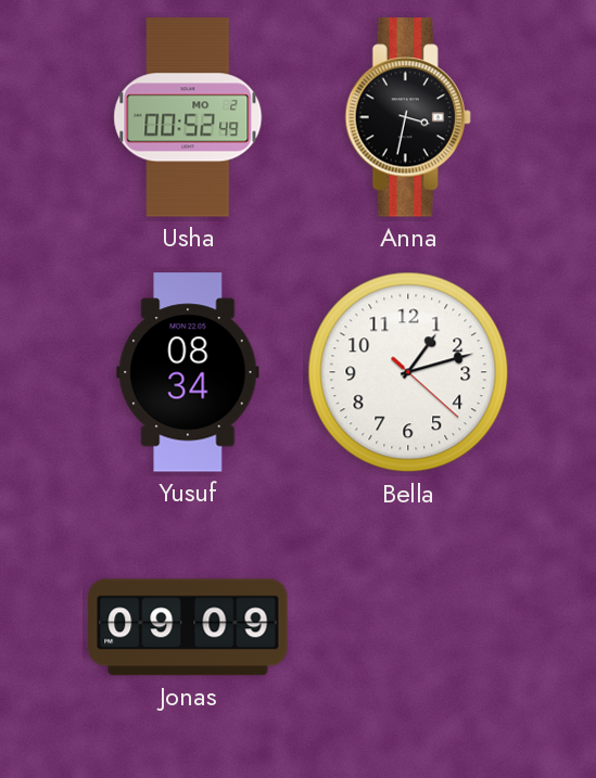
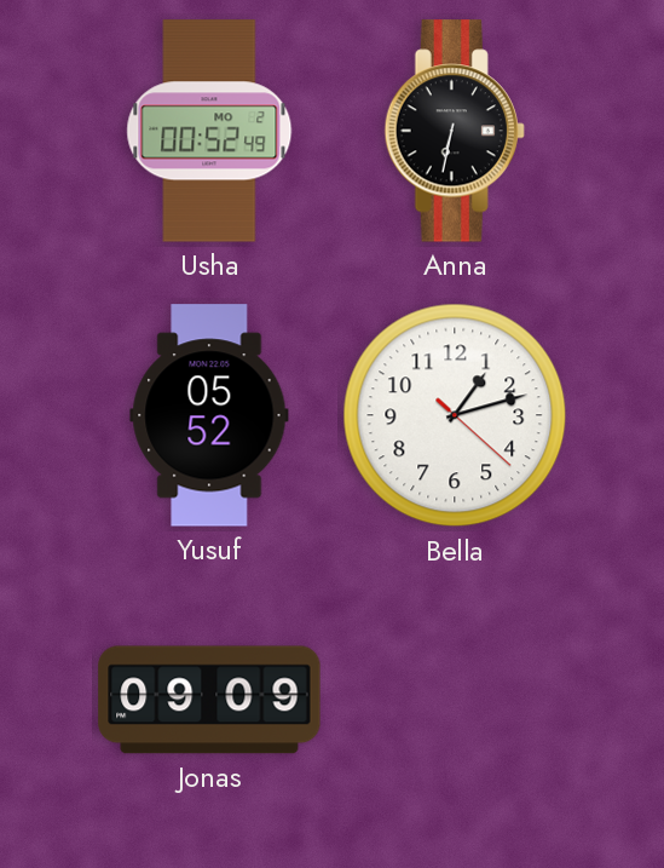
Anna: 3:32 -> 6:32
Yusuf: 08:34 -> 05:52
